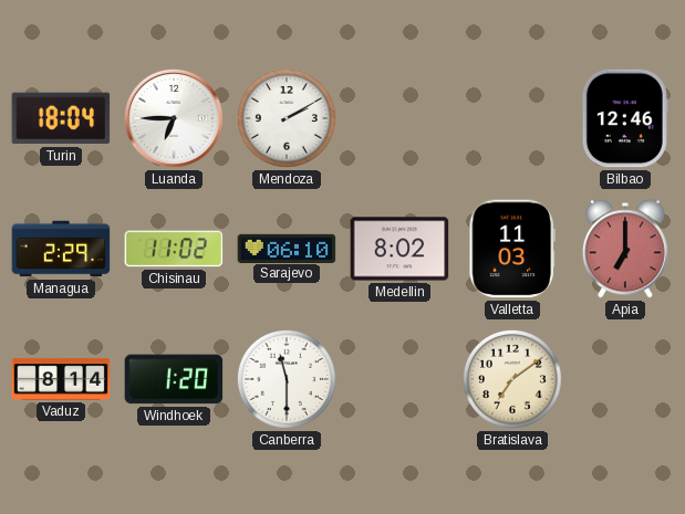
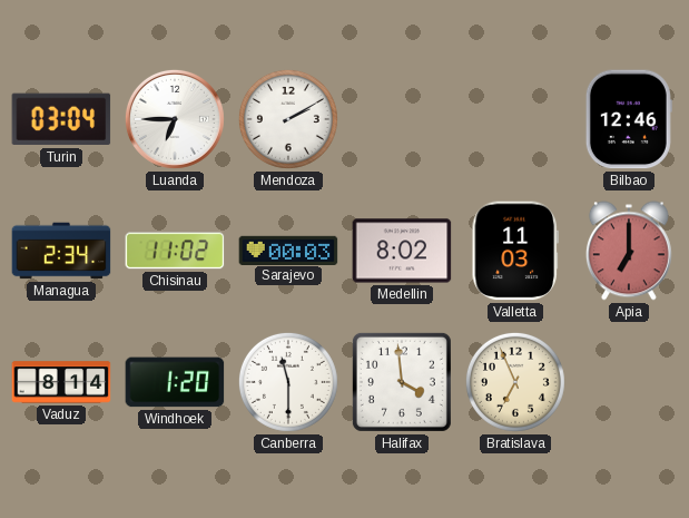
Turin: 18:04 -> 03:04
Managua: 2:29 -> 2:34
Sarajevo: 06:10 -> 00:03
Halifax: none -> 3:59
Bratislava: 7:09 -> 6:56
